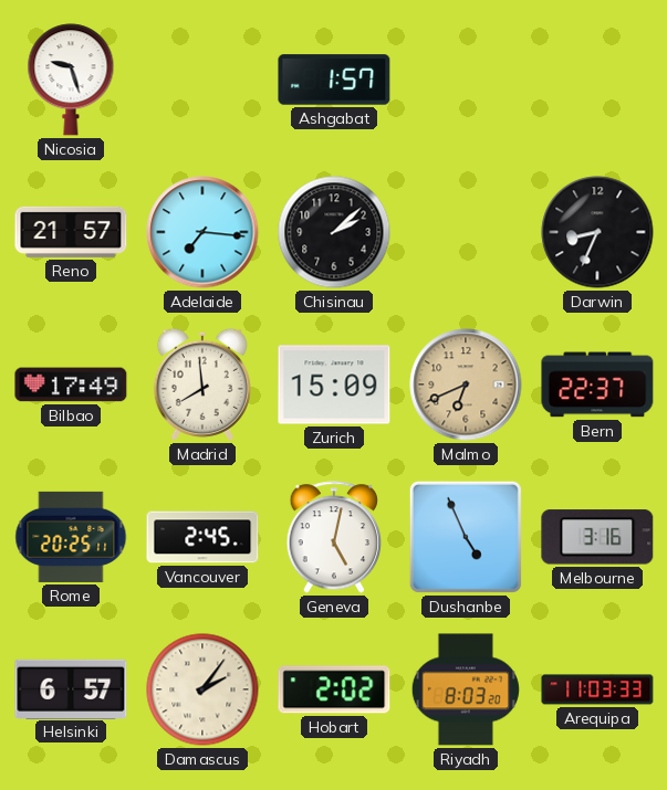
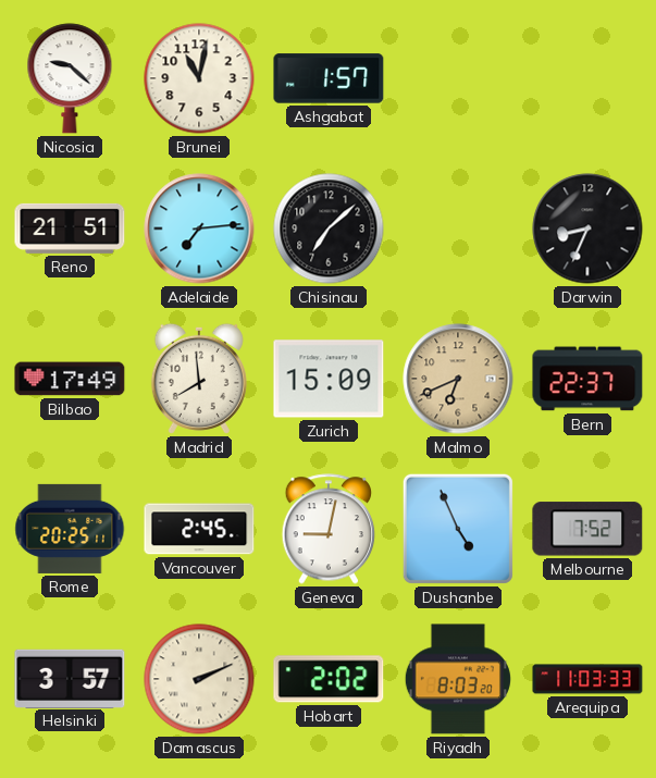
Nicosia: 9:27 -> 9:22
Brunei: none -> 11:02
Reno: 21:57 -> 21:51
Adelaide: 7:16 -> 7:14
Chisinau: 2:08 -> 7:08
Geneva: 5:02 -> 9:02
Melbourne: 3:16 -> 7:52
Helsinki: 6:57 -> 3:57
Damascus: 2:06 -> 2:11
